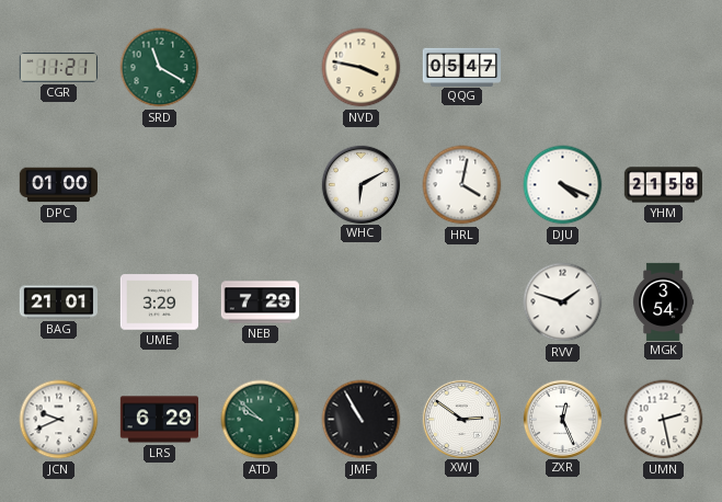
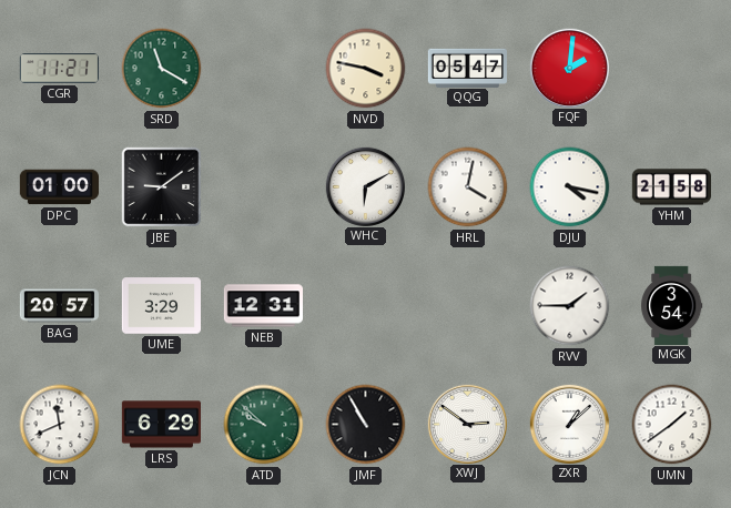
FQF: none -> 2:01
JBE: none -> 9:09
DJU: 4:19 -> 4:17
BAG: 21:01 -> 20:57
NEB: 7:29 -> 12:31
RVV: 1:48 -> 1:45
JCN: 9:41 -> 11:41
ZXR: 12:26 -> 1:08
UMN: 2:28 -> 1:39
